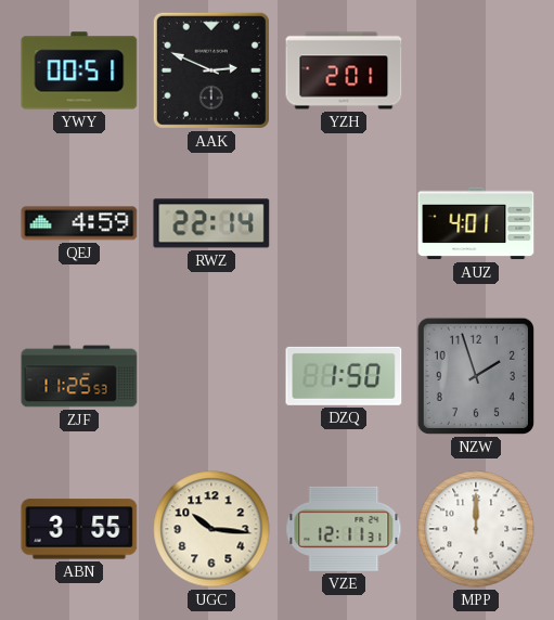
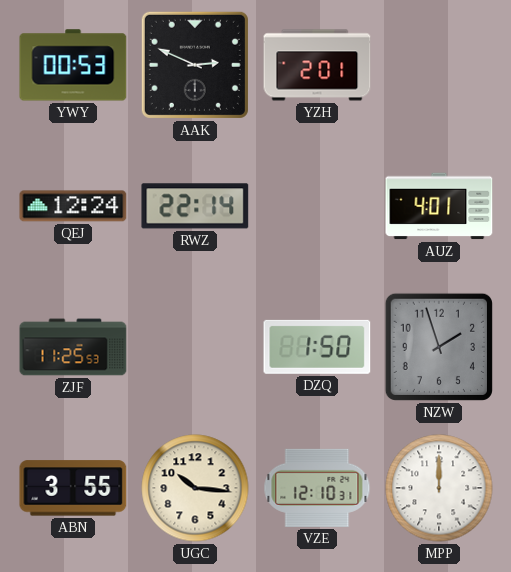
YWY: 00:51 -> 00:53
QEJ: 4:59 -> 12:24
VZE: 12:11 -> 12:10
